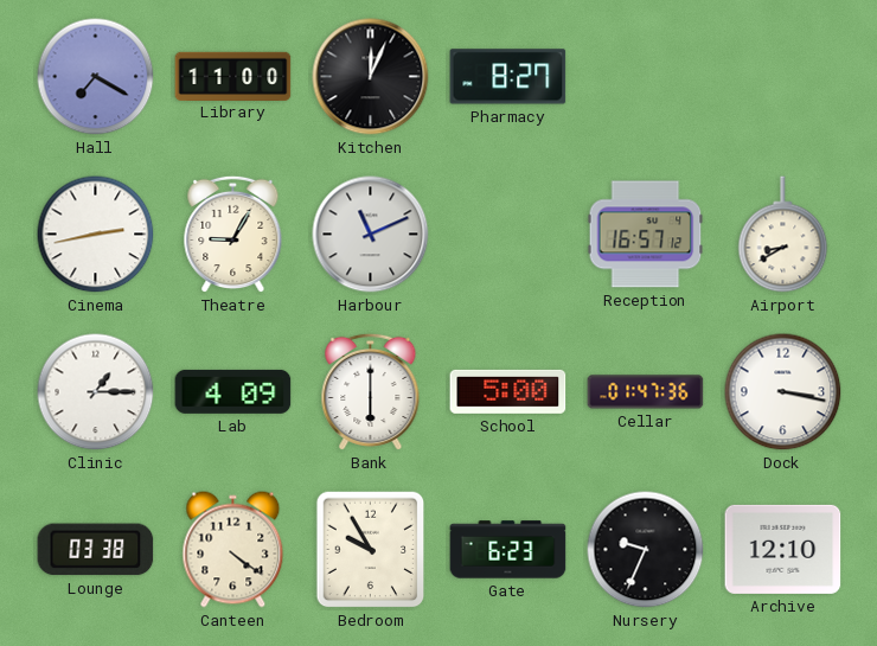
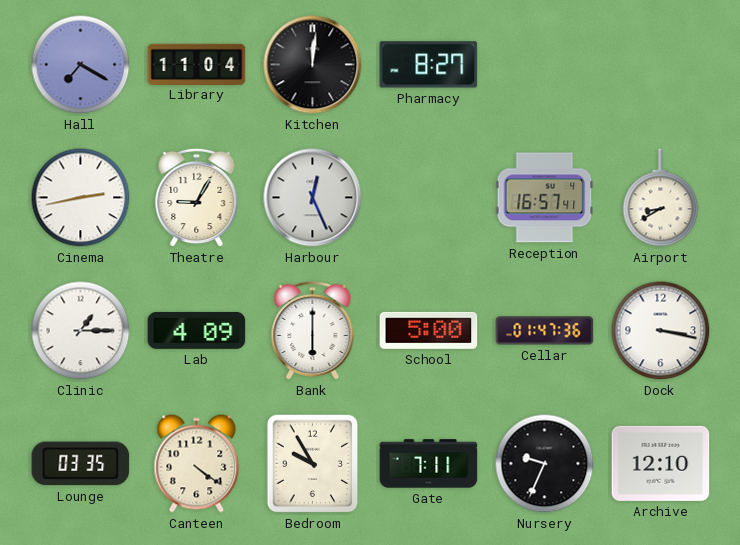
Library: 11:00 -> 11:04
Kitchen: 12:04 -> 12:01
Harbour: 11:11 -> 12:26
Reception: 16:57:12 -> 16:57:41
Lounge: 03:38 -> 03:35
Gate: 6:23 -> 7:11
